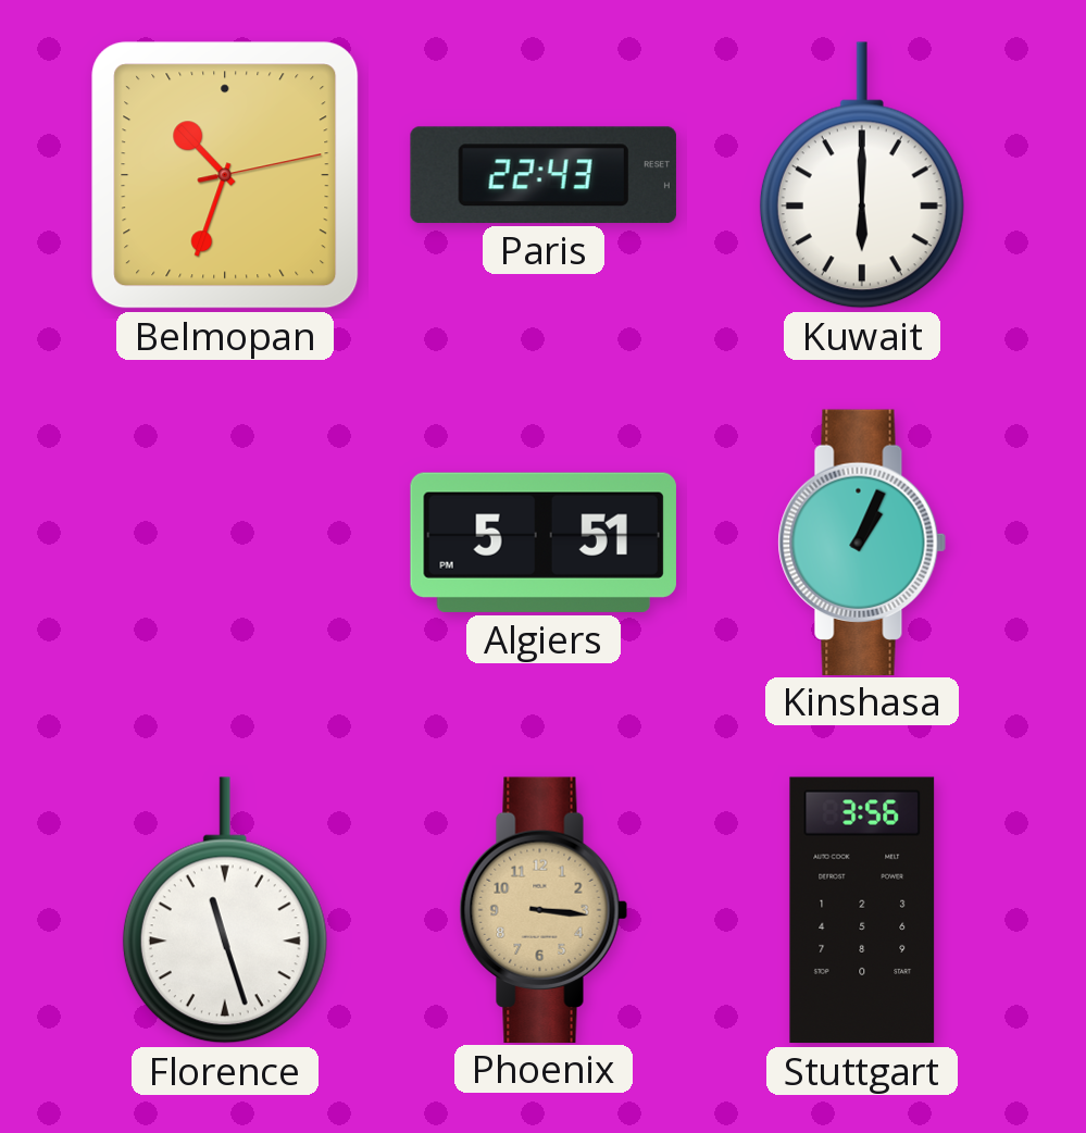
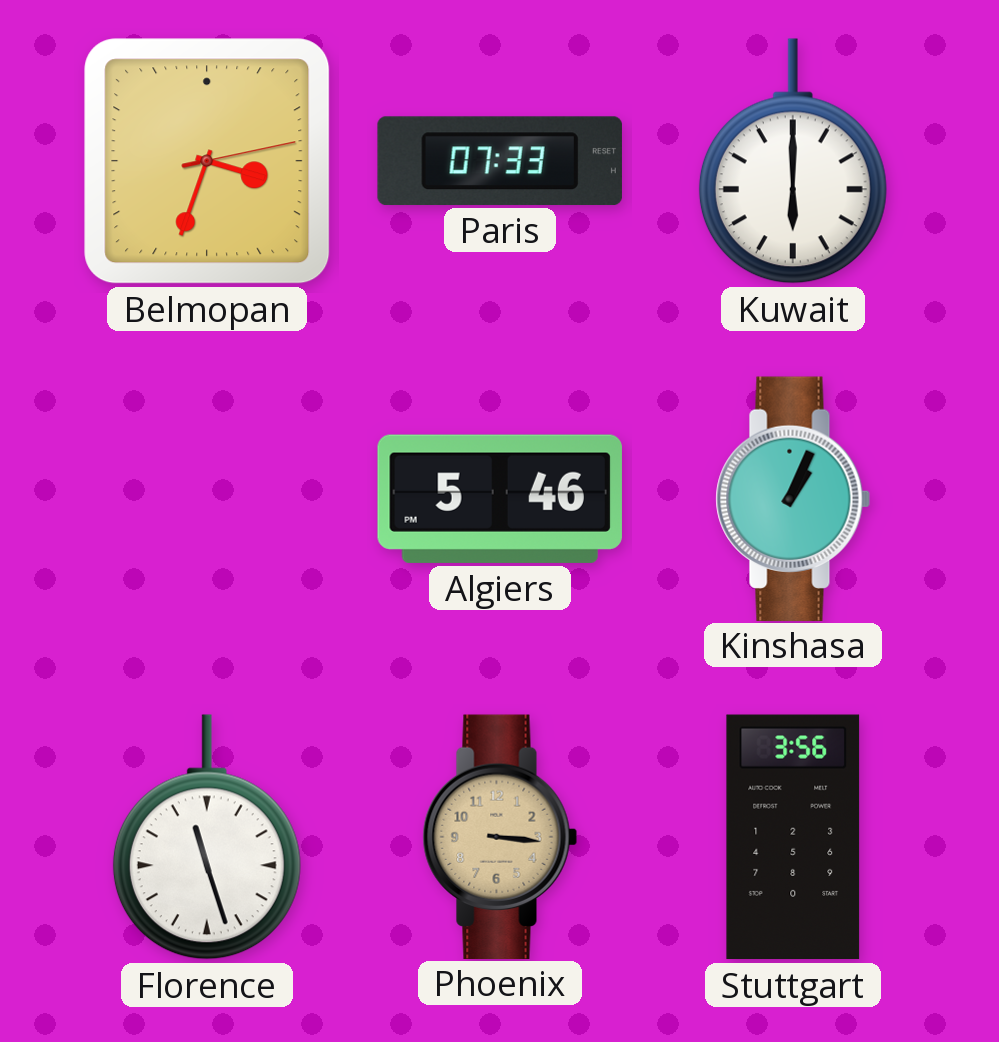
Belmopan: 10:33 -> 3:33
Paris: 22:43 -> 07:33
Algiers: 5:51 -> 5:46
